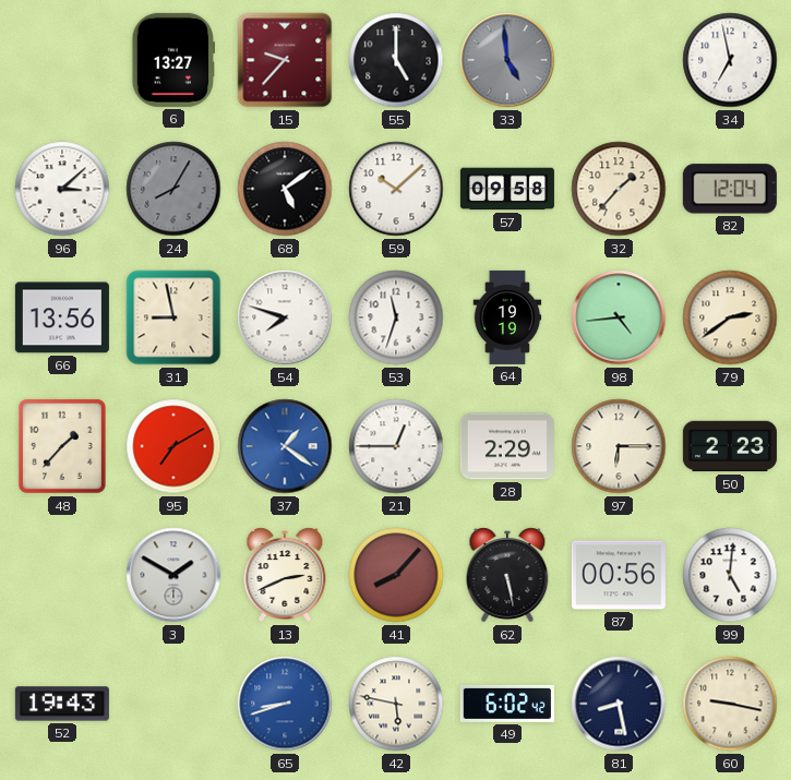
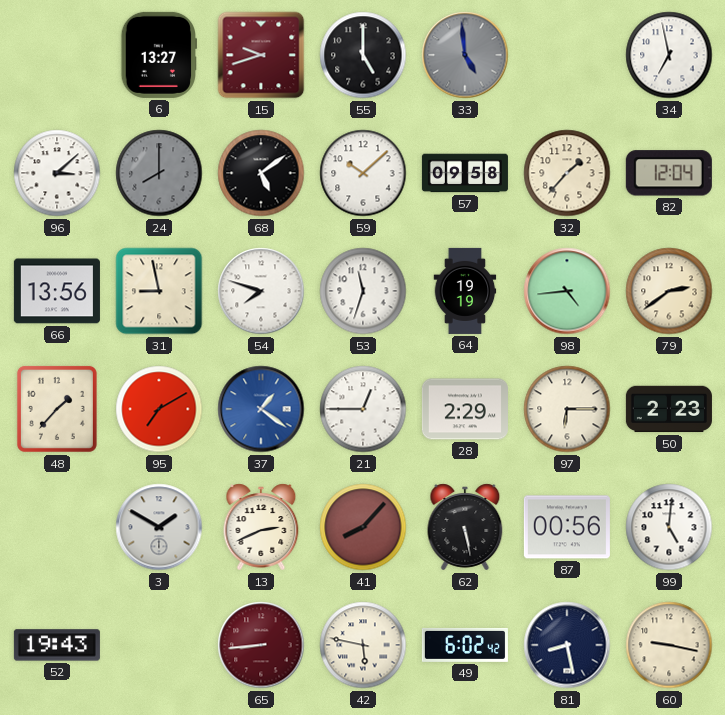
15: 9:37 -> 9:42
24: 8:05 -> 8:00
65: 8:42 -> 8:44
65 dial: blue -> burgundy
